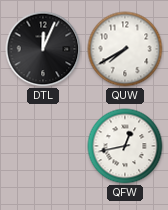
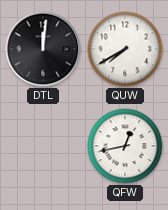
DTL: 12:04 -> 12:01
